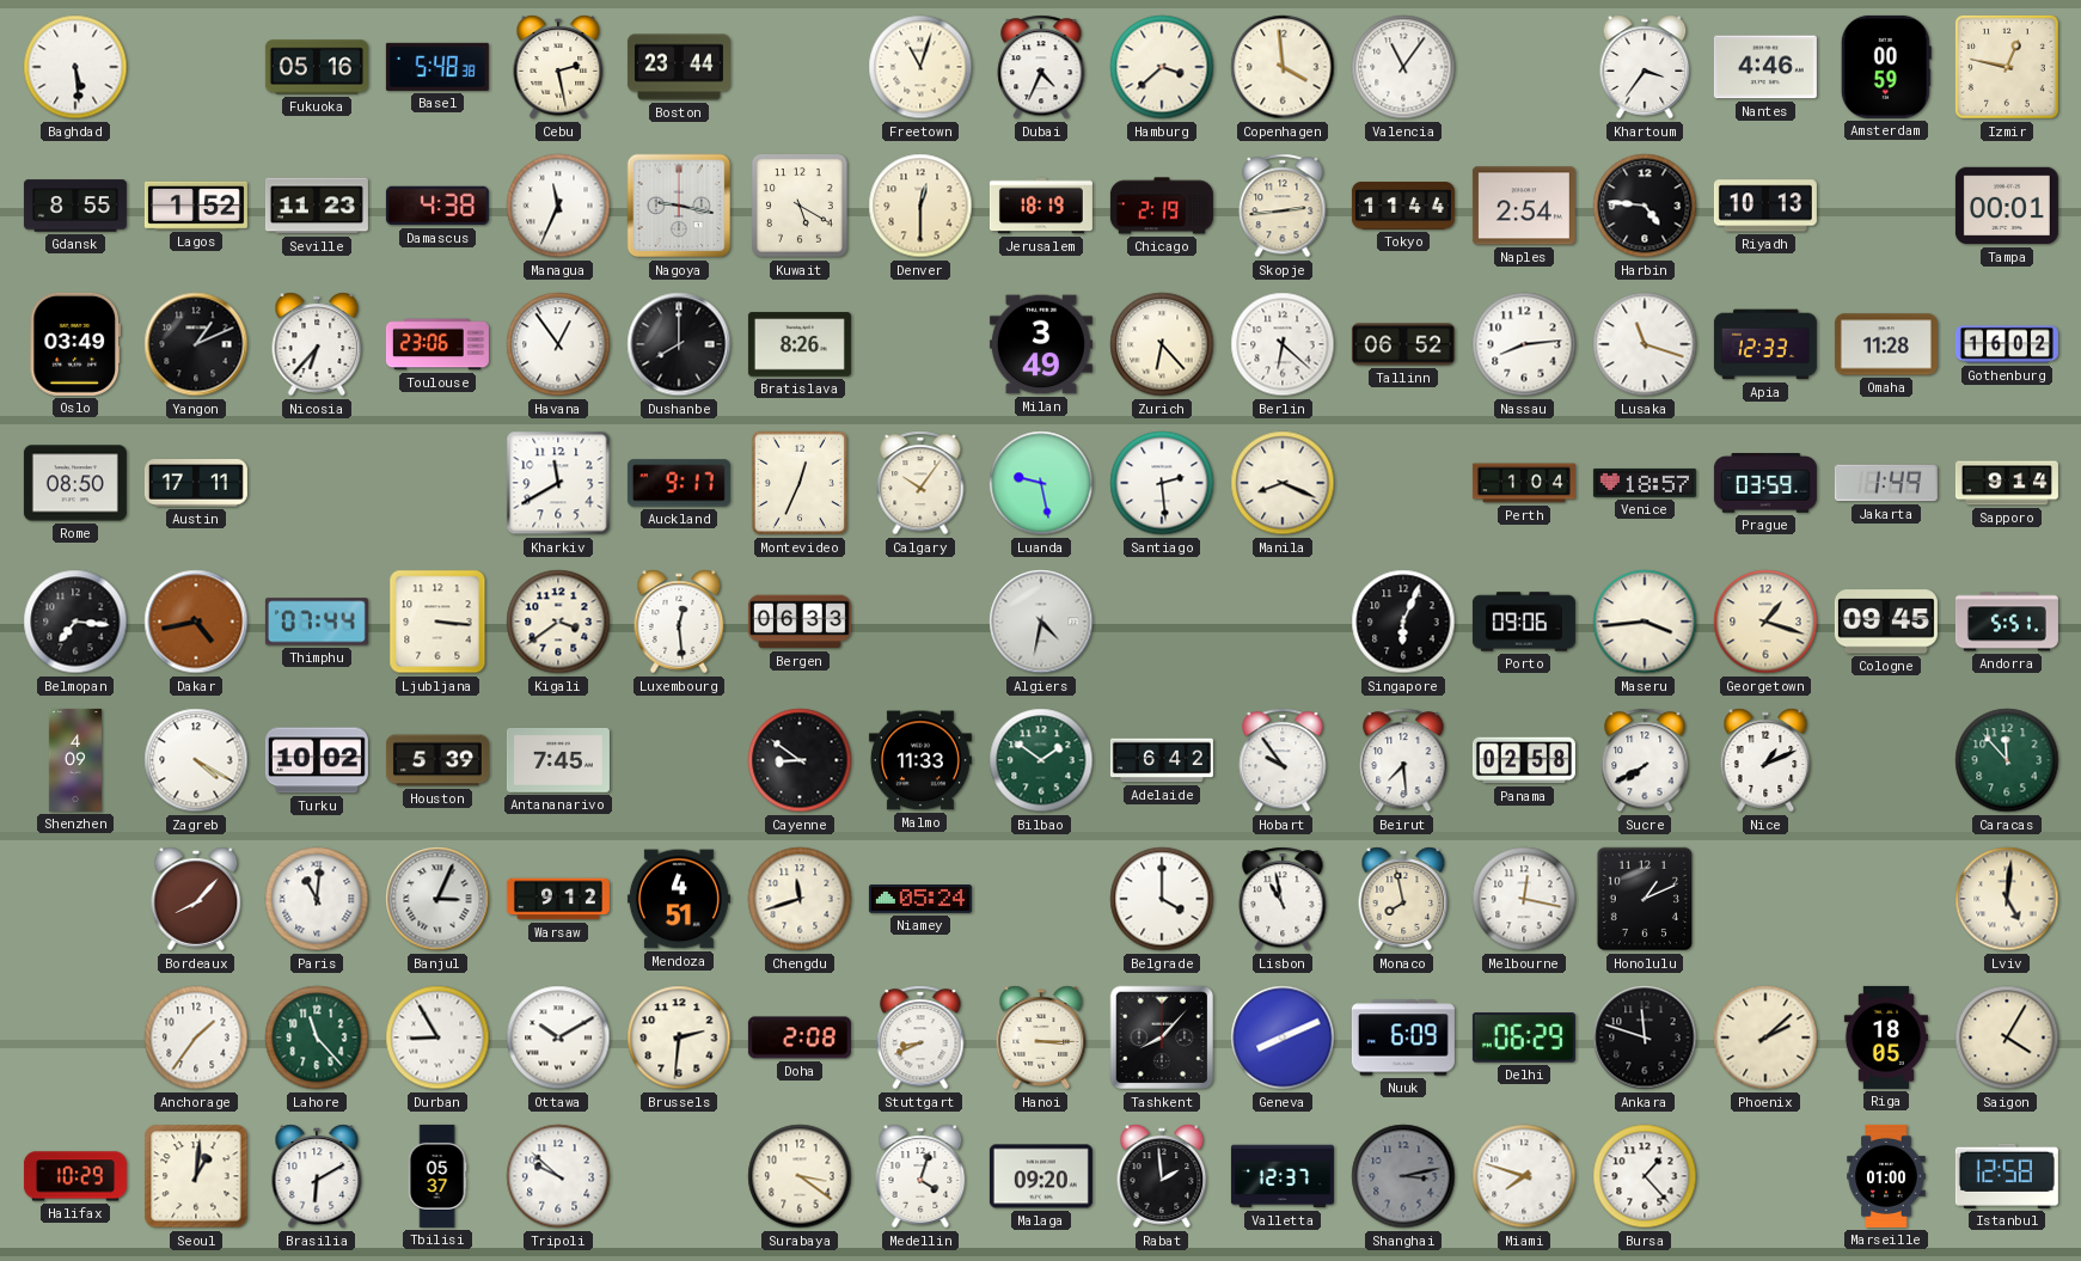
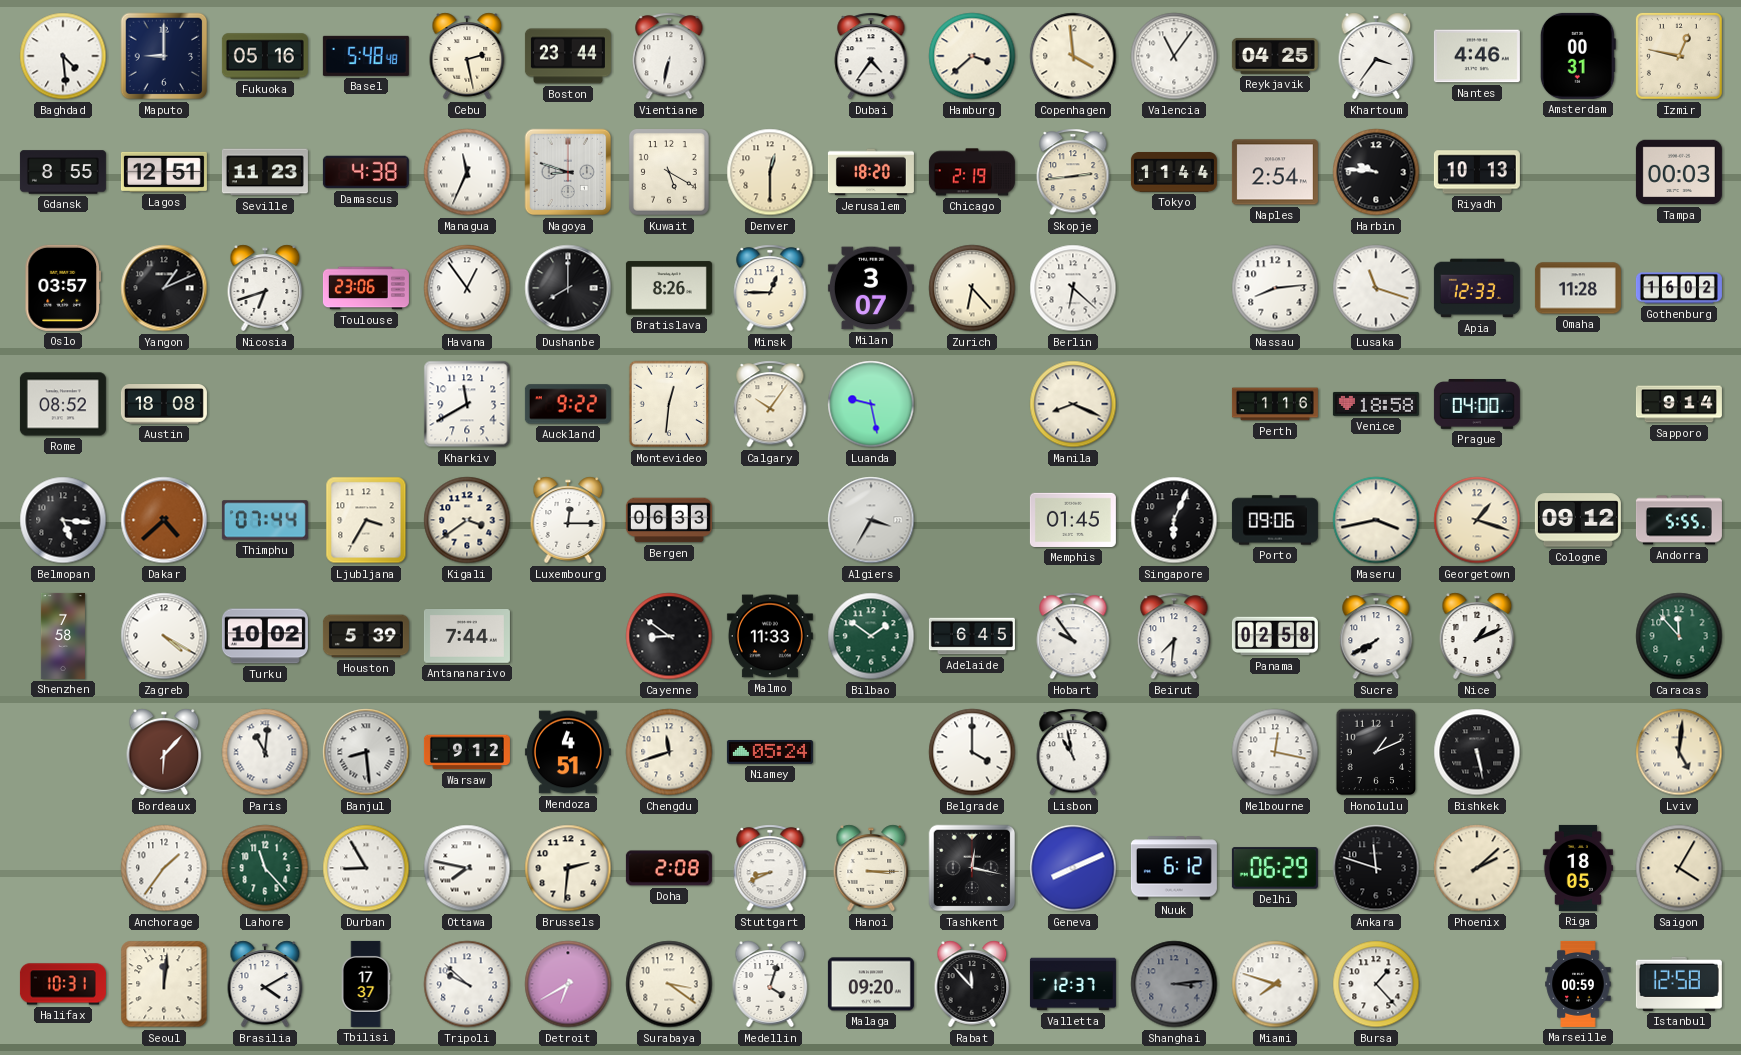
Baghdad: 5:29 -> 4:29
Maputo: none -> 9:00
Basel: 5:48:38 -> 5:48:48
Vientiane: none -> 6:32
Freetown: 11:03 -> none
Dubai: 4:34 -> 4:36
Reykjavik: none -> 04:25
Amsterdam: 00:59 -> 00:31
Lagos: 1:52 -> 12:51
Nagoya: 9:17 -> 8:48
Jerusalem: 18:19 -> 18:20
Harbin: 4:46 -> 9:46
Tampa: 00:01 -> 00:03
Oslo: 03:49 -> 03:57
Nicosia: 6:37 -> 6:42
Minsk: none -> 12:45
Milan: 3:49 -> 3:07
Tallinn: 06:52 -> none
Rome: 08:50 -> 08:52
Austin: 17:11 -> 18:08
Auckland: 9:17 -> 9:22
Montevideo: 12:34 -> 12:31
Santiago: 2:29 -> none
Perth: 1:04 -> 1:16
Venice: 18:57 -> 18:58
Prague: 03:59 -> 04:00
Jakarta: 1:49 -> none
Belmopan: 7:16 -> 5:16
Dakar: 4:43 -> 4:38
Ljubljana: 3:16 -> 3:35
Luxembourg: 12:29 -> 12:15
Algiers: 4:32 -> 3:35
Memphis: none -> 01:45
Maseru: 3:44 -> 3:43
Cologne: 09:45 -> 09:12
Andorra: 5:51 -> 5:55
Shenzhen: 4:09 -> 7:58
Antananarivo: 7:45 -> 7:44
Adelaide: 6:42 -> 6:45
Beirut: 7:29 -> 7:31
Bordeaux: 8:07 -> 6:07
Banjul: 3:04 -> 8:29
Monaco: 7:58 -> none
Bishkek: none -> 5:28
Ottawa: 10:10 -> 7:47
Tashkent: 8:07 -> 12:17
Nuuk: 6:09 -> 6:12
Halifax: 10:29 -> 10:31
Seoul: 1:01 -> 12:01
Brasilia: 6:10 -> 4:10
Tbilisi: 05:37 -> 17:37
Detroit: none -> 6:40
Rabat: 1:59 -> 11:53
Shanghai: 3:13 -> 3:14
Marseille: 01:00 -> 00:59
